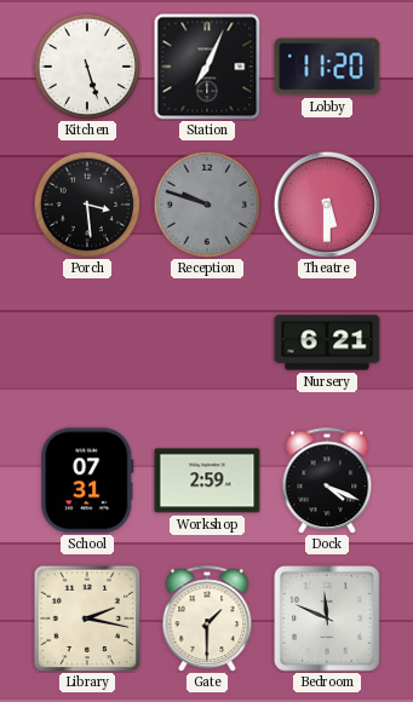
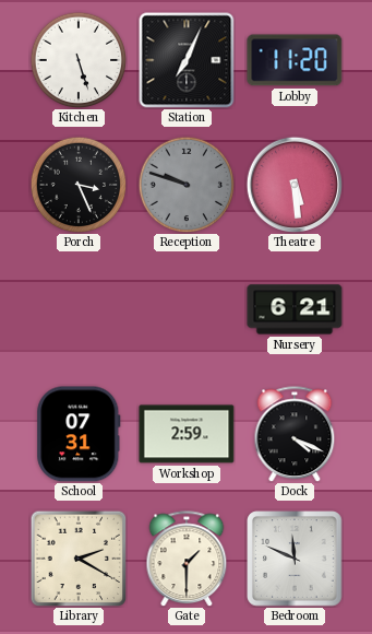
Porch: 3:29 -> 3:26
Theatre: 5:30 -> 5:29
Library: 2:17 -> 2:20
